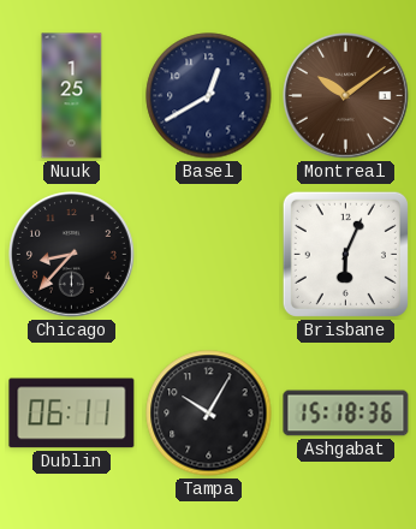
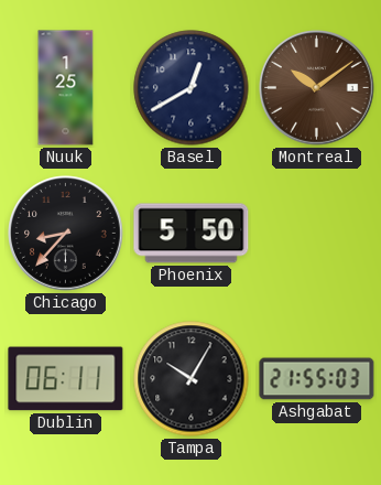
Phoenix: none -> 5:50
Brisbane: 6:04 -> none
Ashgabat: 15:18 -> 21:55
